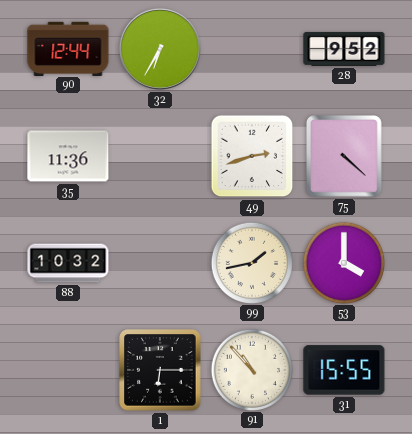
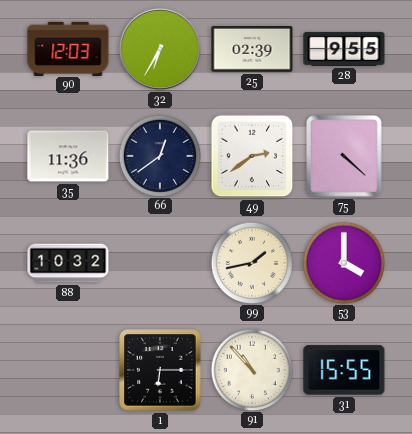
90: 12:44 -> 12:03
25: none -> 02:39
28: 9:52 -> 9:55
66: none -> 12:39
49: 2:42 -> 2:39
